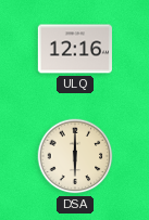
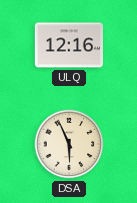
DSA: 6:00 -> 5:56
